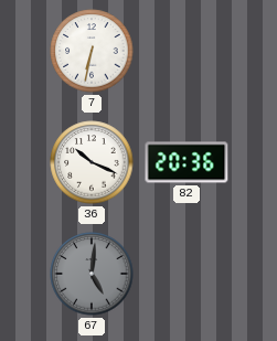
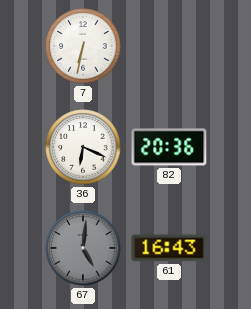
36: 10:19 -> 6:19
61: none -> 16:43
